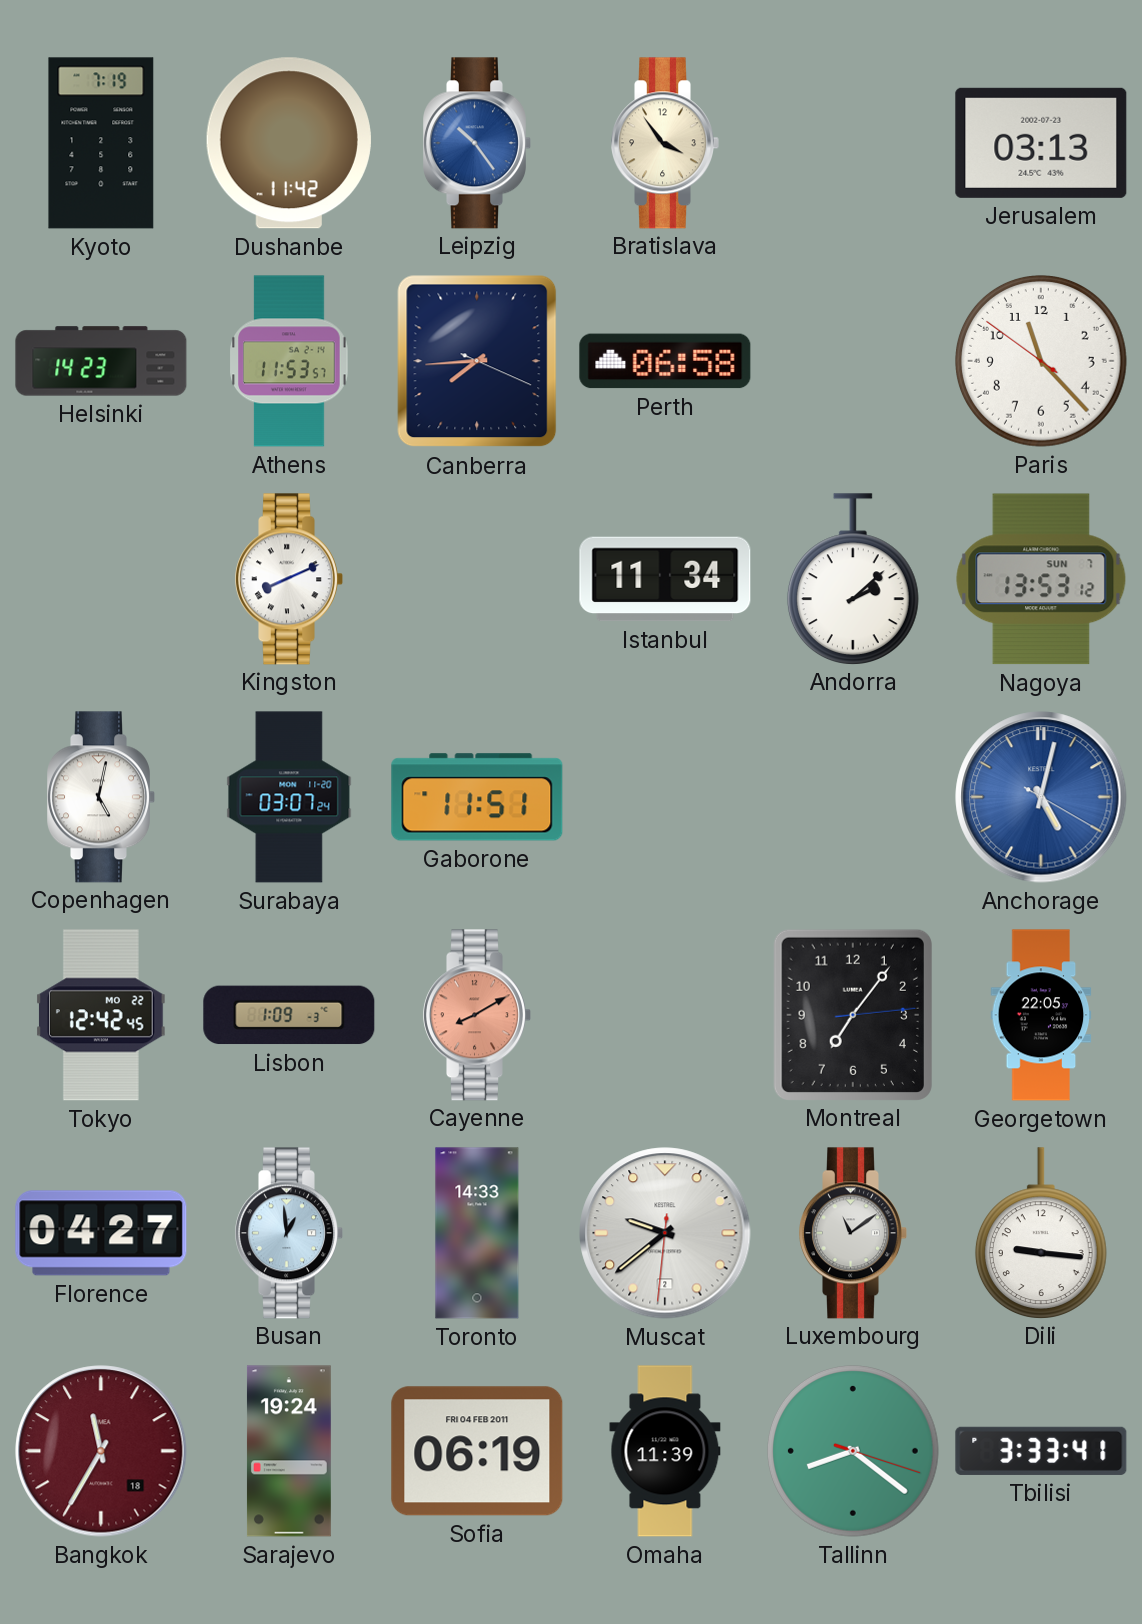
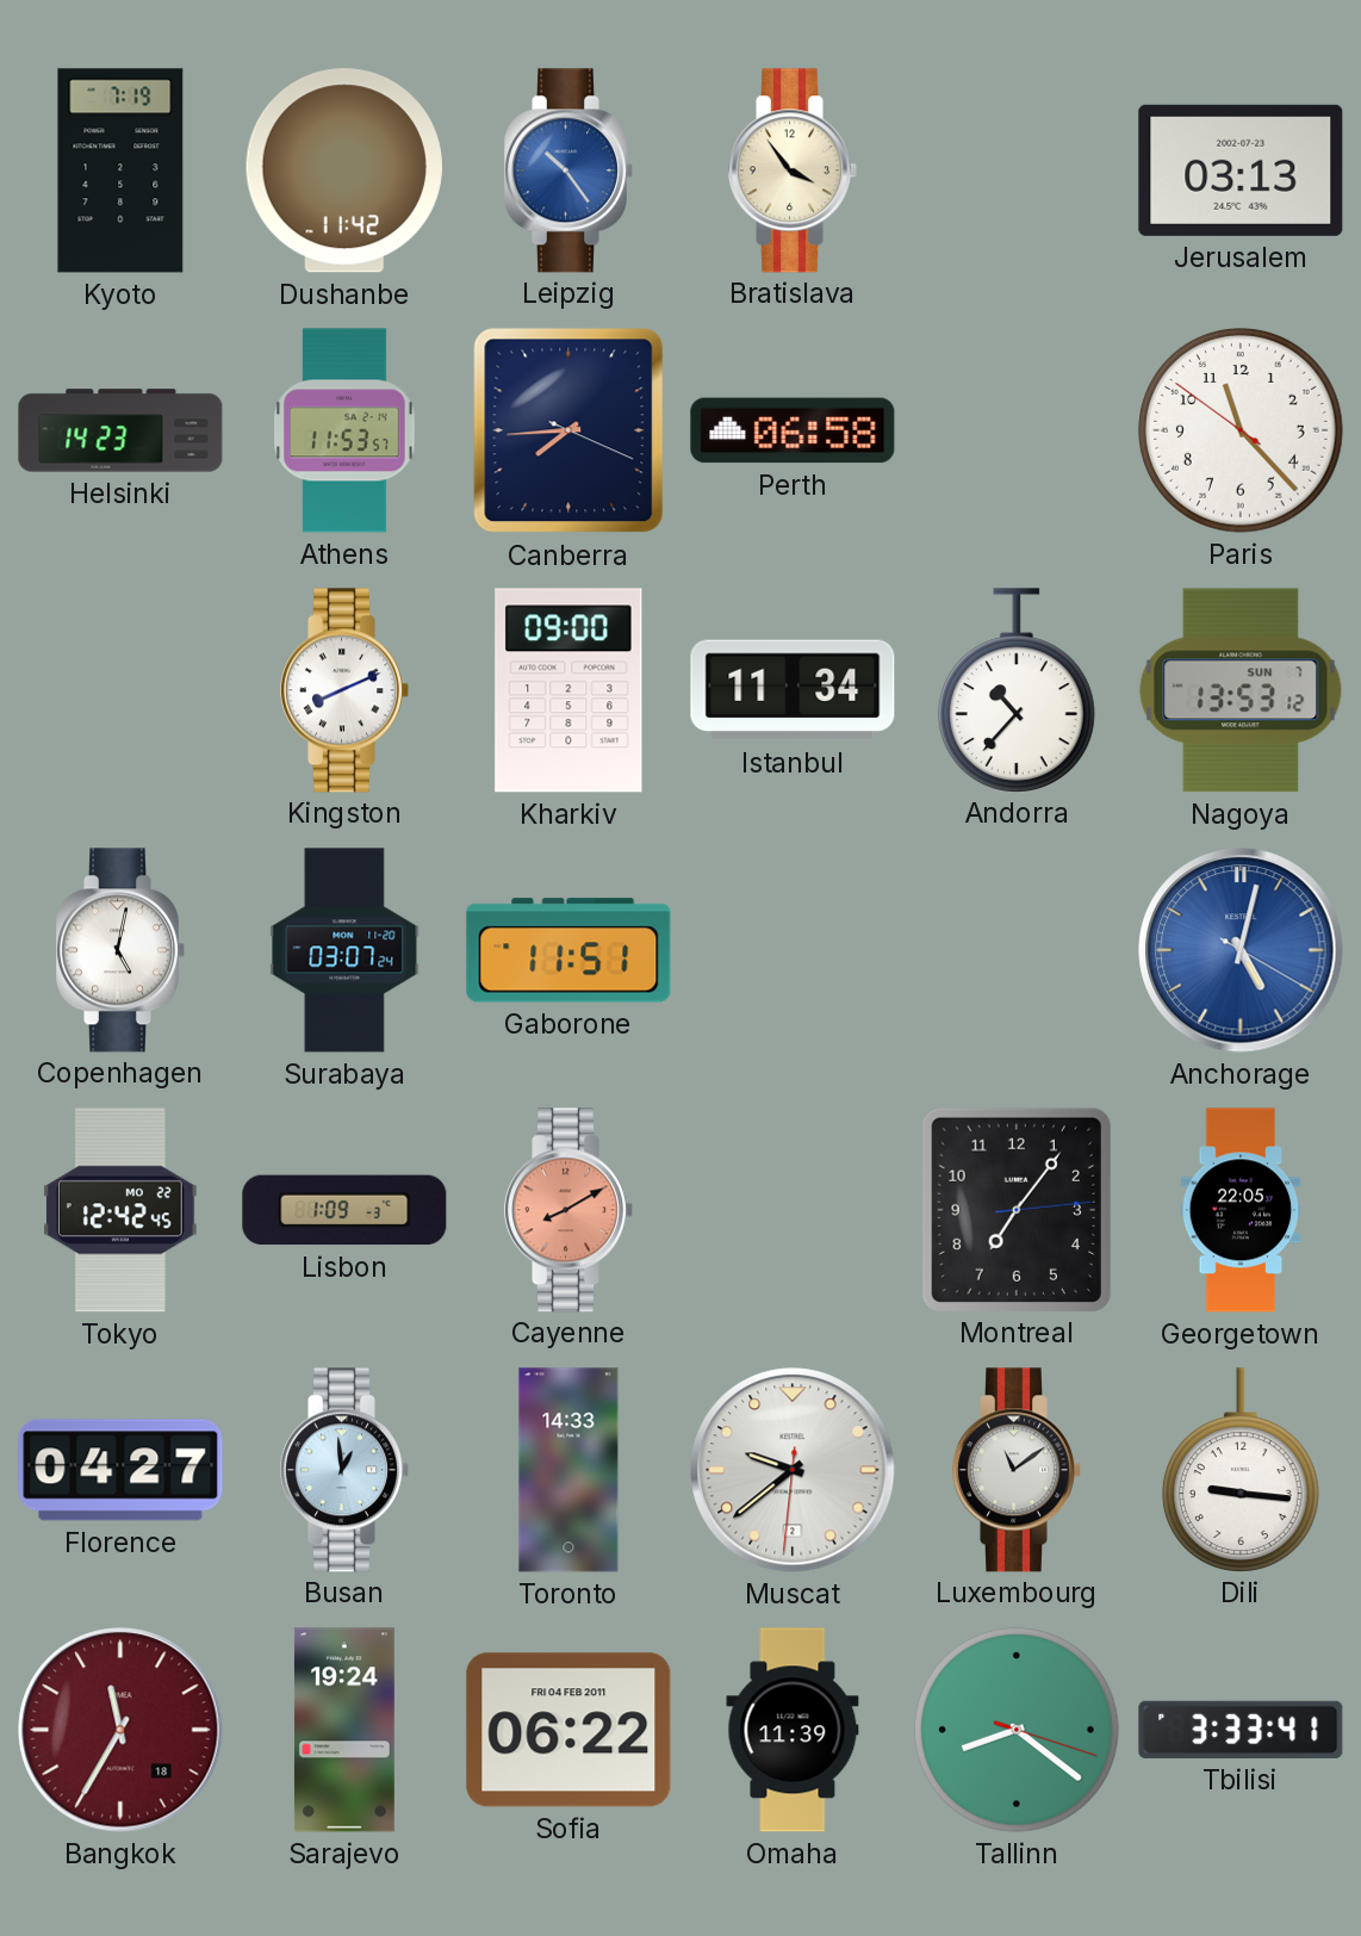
Kharkiv: none -> 09:00
Andorra: 2:08 -> 10:37
Sofia: 06:19 -> 06:22
